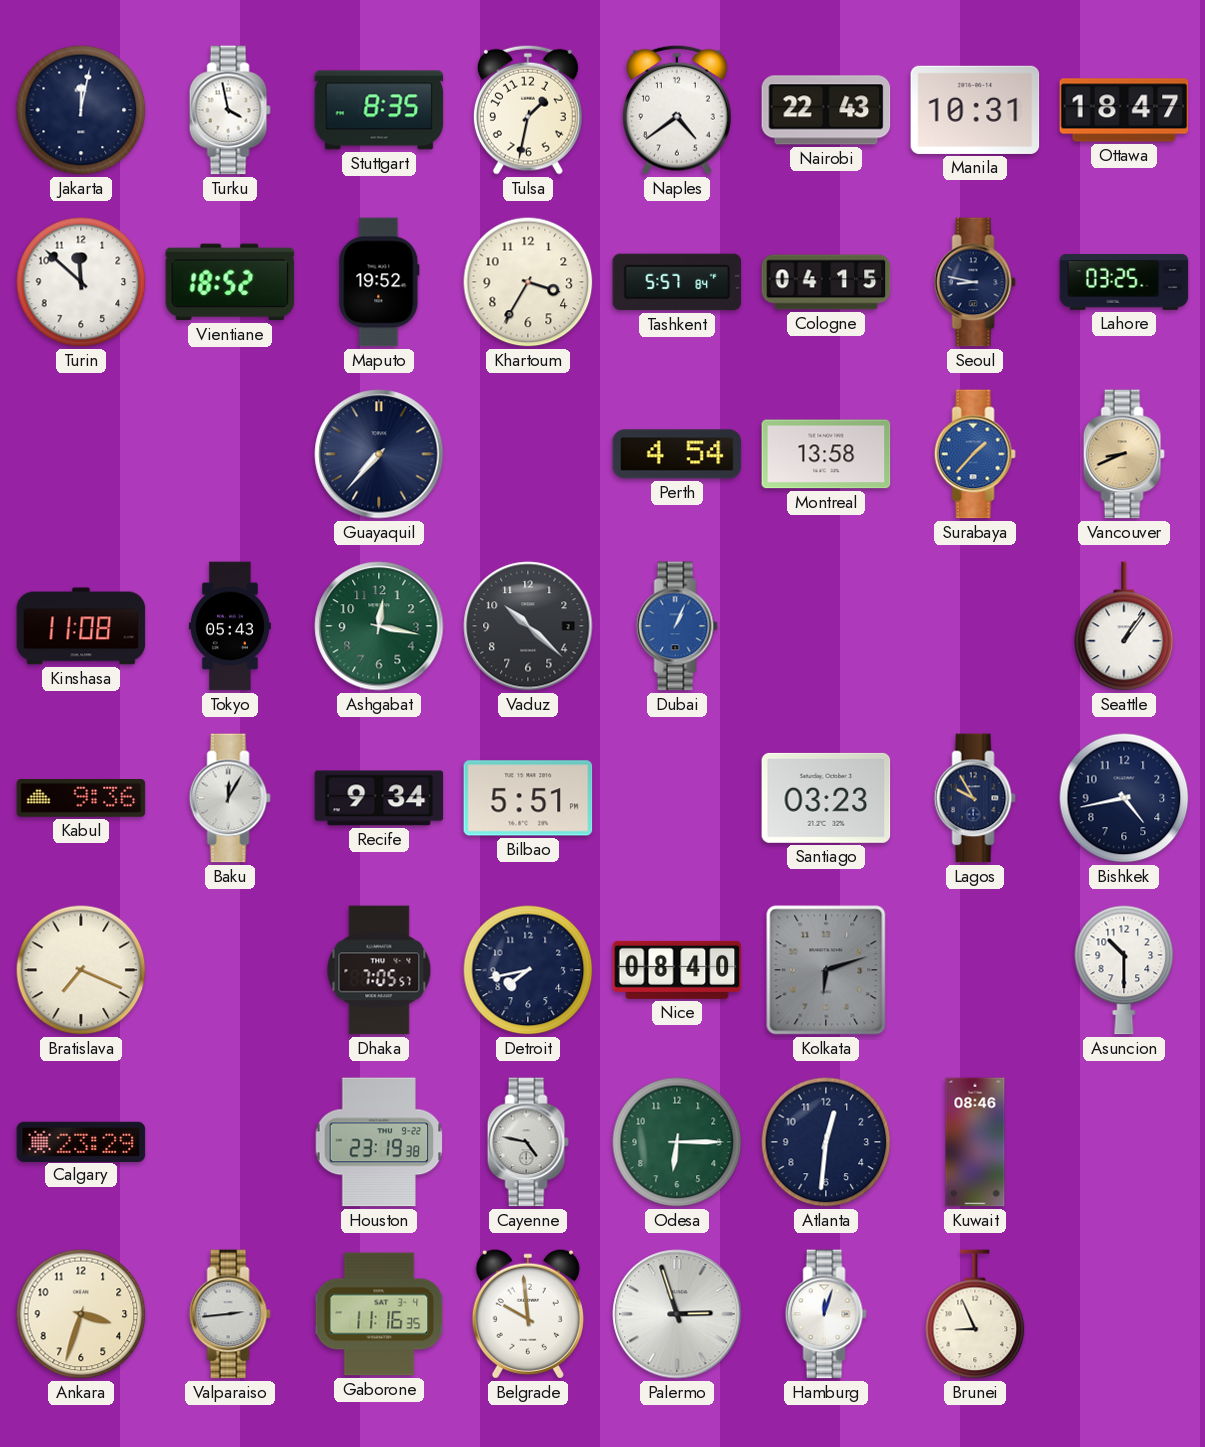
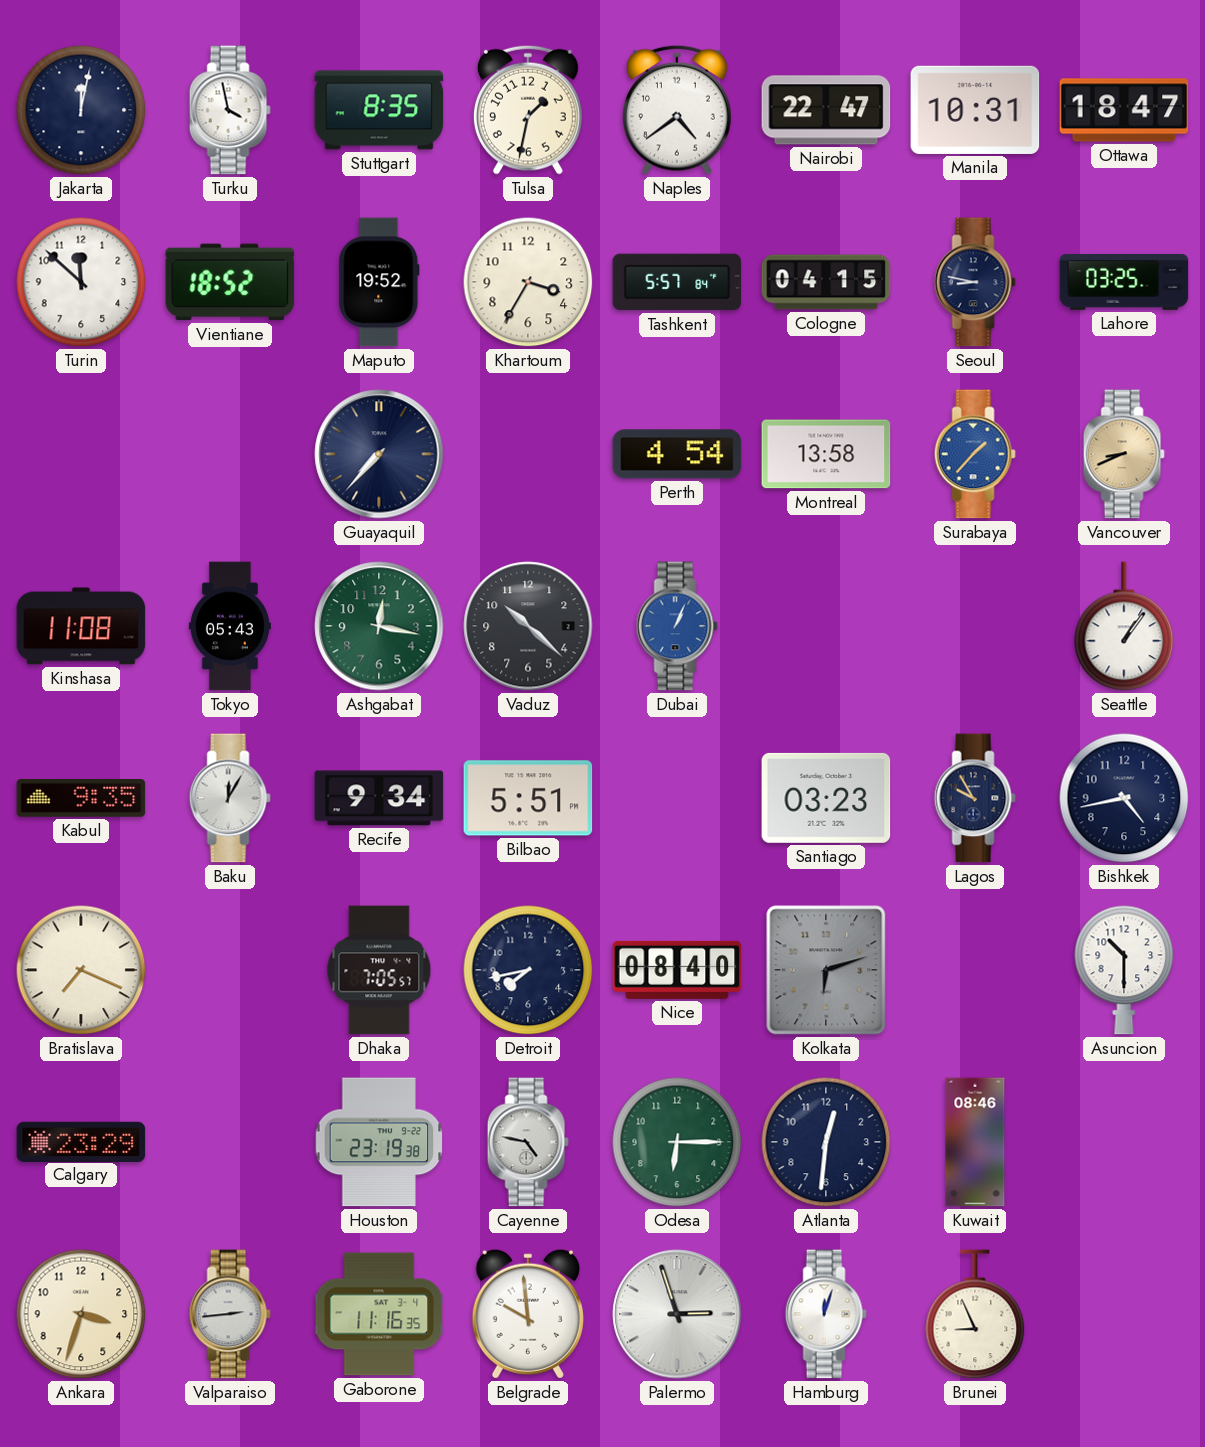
Nairobi: 22:43 -> 22:47
Kabul: 9:36 -> 9:35
